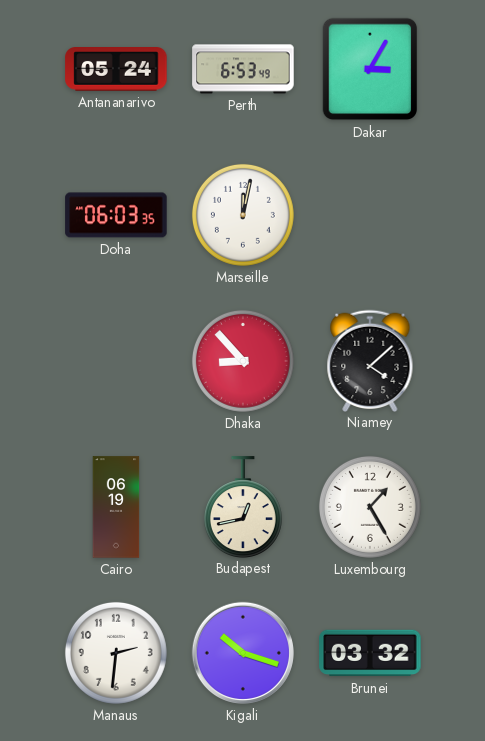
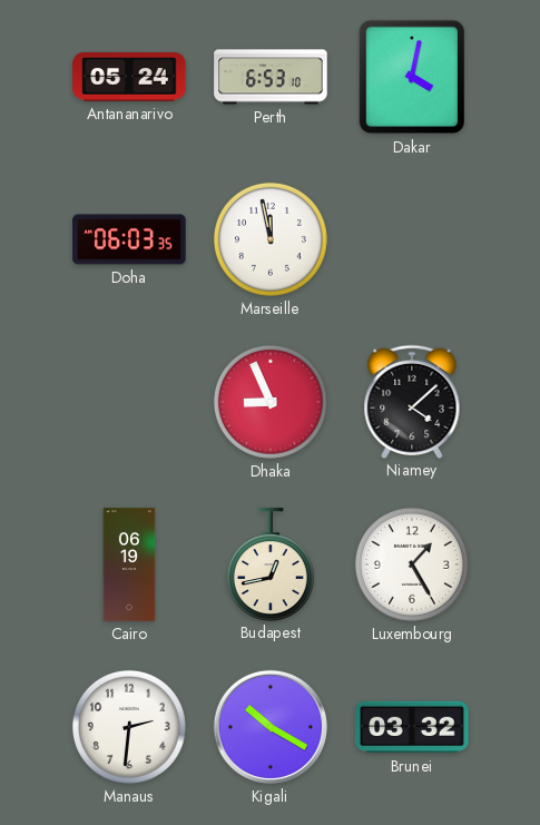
Perth: 6:53:49 -> 6:53:10
Dakar: 3:05 -> 4:02
Marseille: 12:02 -> 11:58
Dhaka: 8:53 -> 8:56
Kigali: 10:18 -> 10:20
